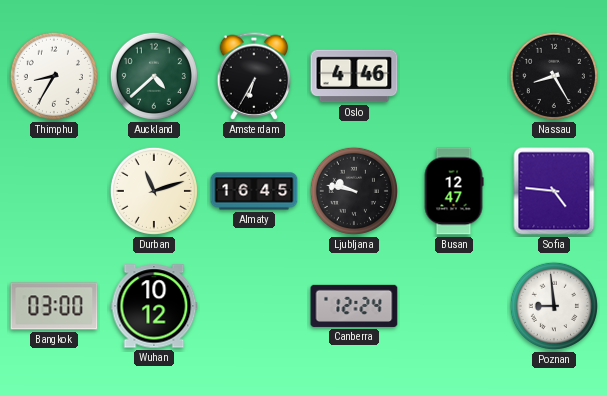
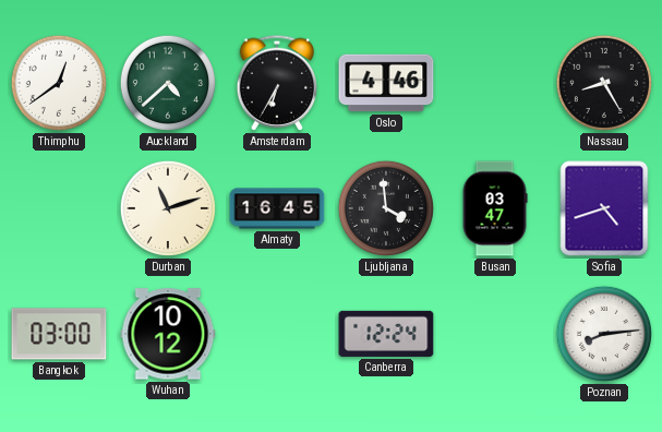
Thimphu: 8:35 -> 12:39
Ljubljana: 9:47 -> 3:59
Busan: 12:47 -> 03:47
Sofia: 4:46 -> 4:42
Poznan: 8:59 -> 8:14
